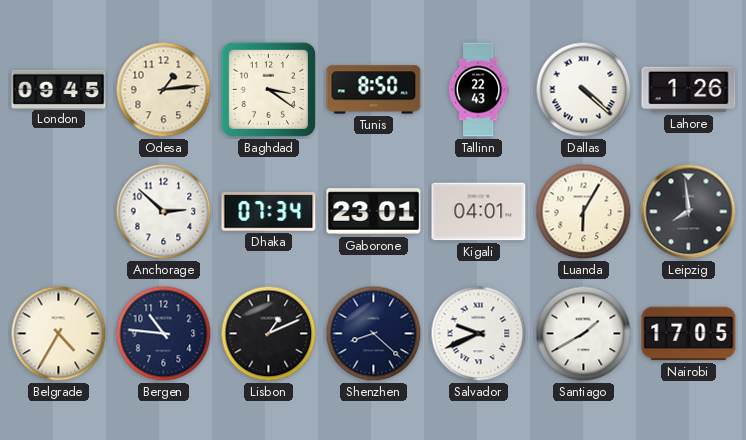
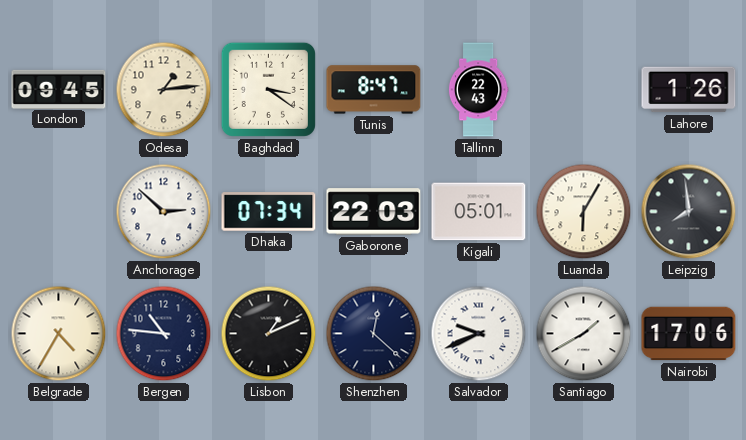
Tunis: 8:50 -> 8:47
Dallas: 4:22 -> none
Gaborone: 23:01 -> 22:03
Kigali: 04:01 -> 05:01
Shenzhen: 8:22 -> 12:22
Nairobi: 17:05 -> 17:06
